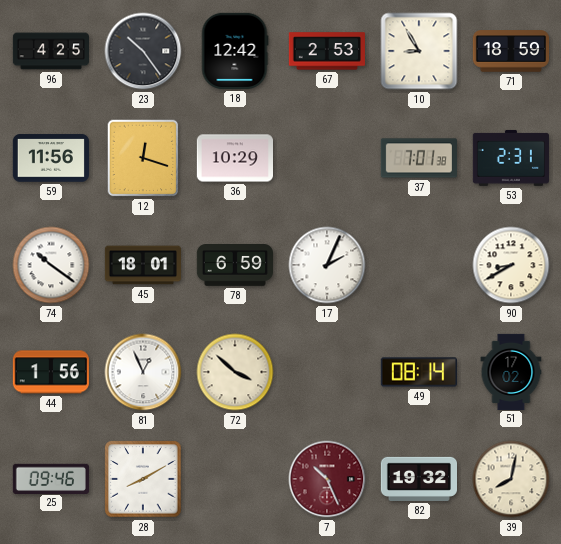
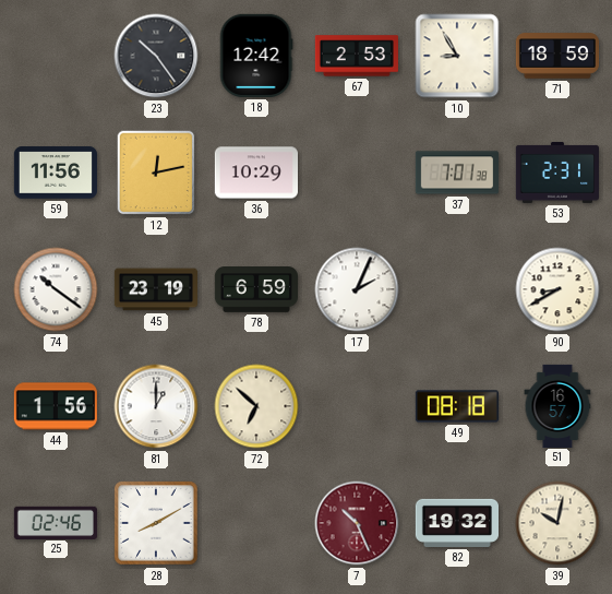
96: 4:25 -> none
12: 12:18 -> 12:13
45: 18:01 -> 23:19
81: 12:56 -> 1:00
72: 3:52 -> 6:52
49: 08:14 -> 08:18
51: 17:02 -> 16:57
25: 09:46 -> 02:46
39: 8:02 -> 10:02
